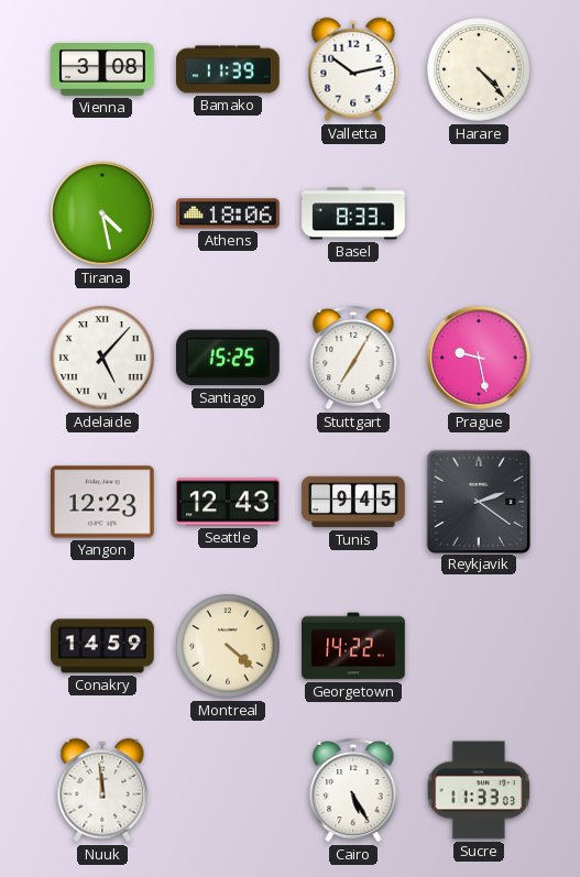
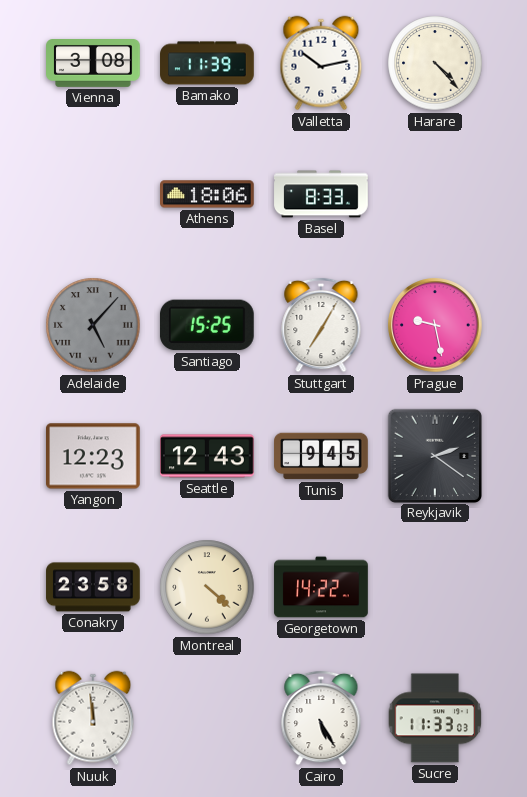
Tirana: 4:28 -> none
Adelaide dial: white -> grey
Conakry: 14:59 -> 23:58
